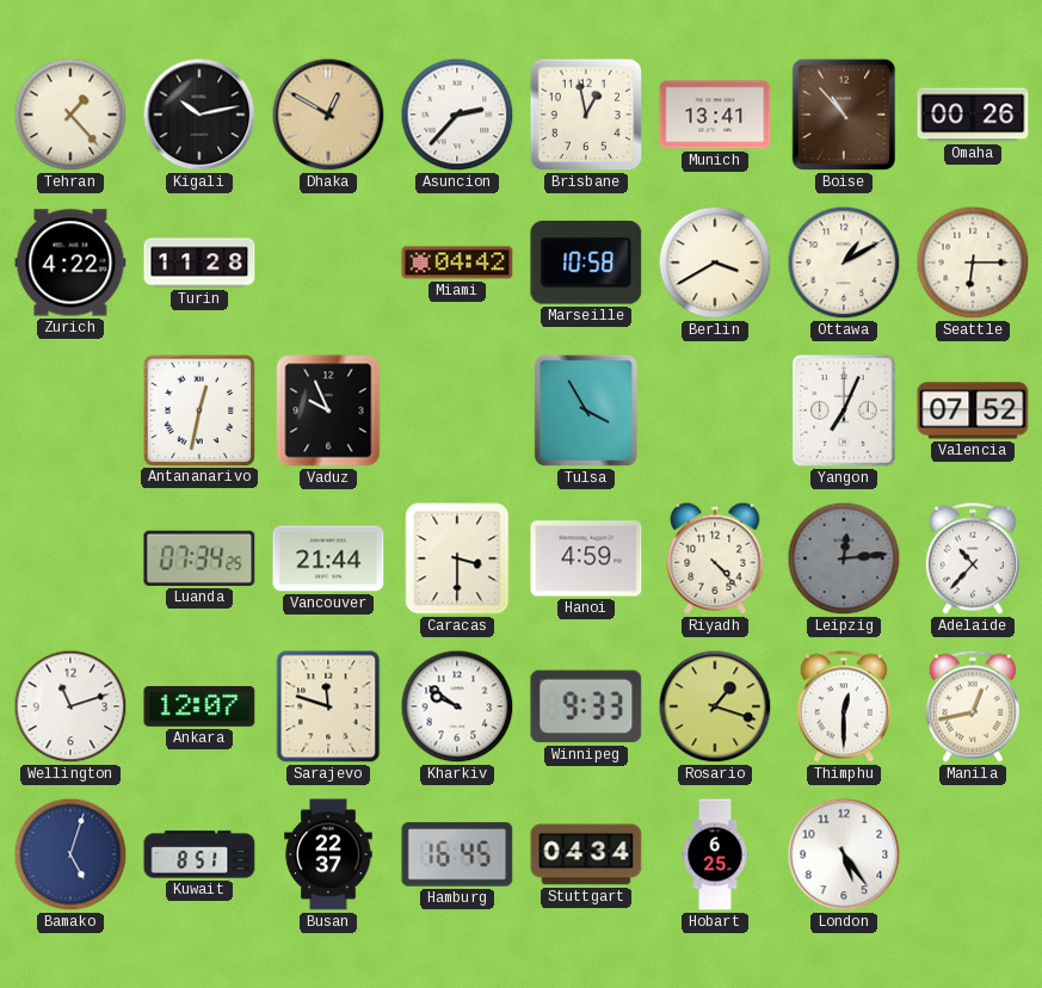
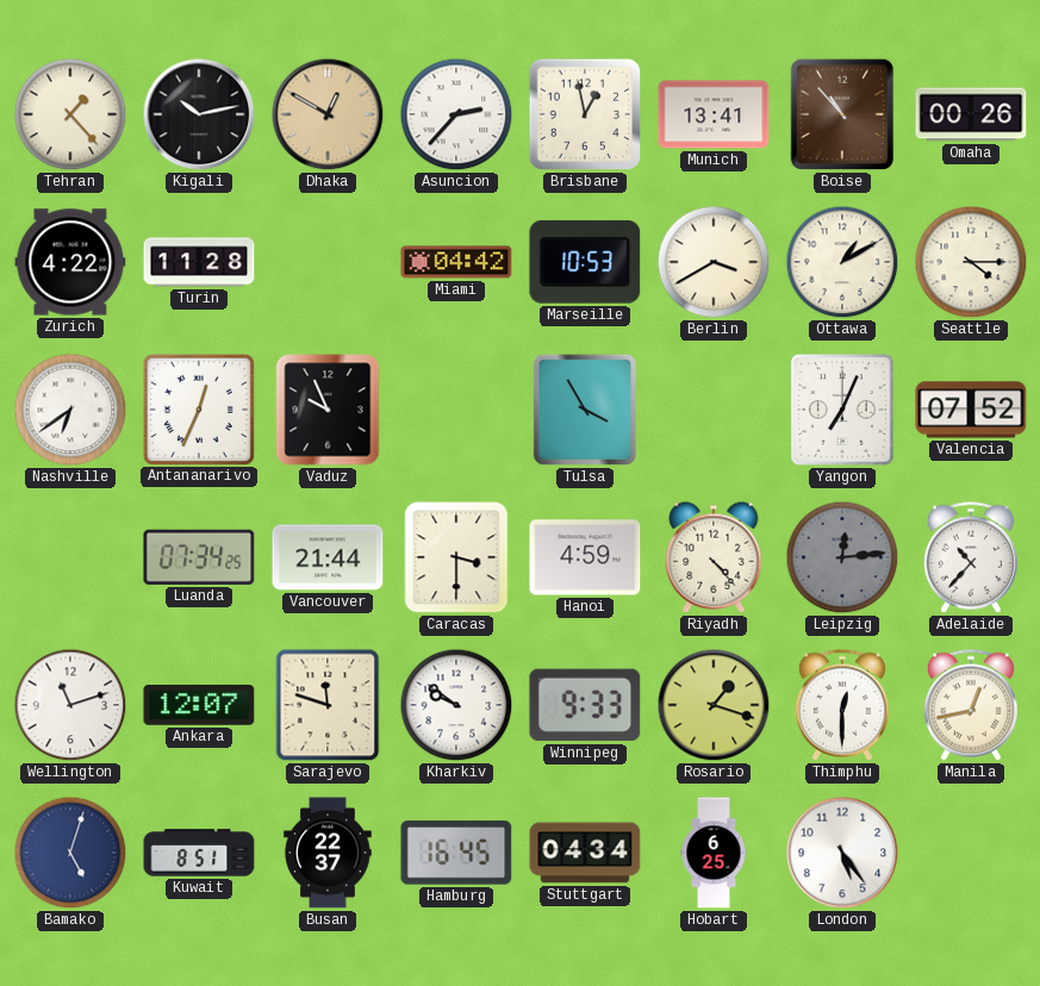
Marseille: 10:58 -> 10:53
Seattle: 6:15 -> 4:15
Nashville: none -> 6:39
Antananarivo: 12:32 -> 12:34
